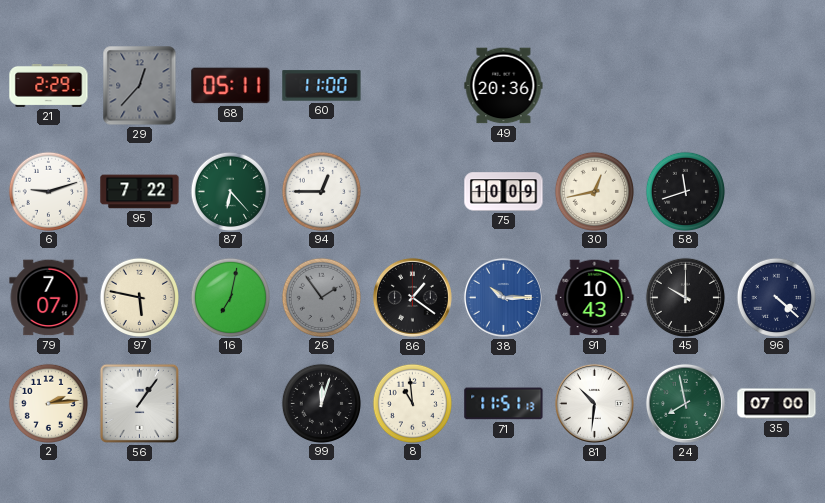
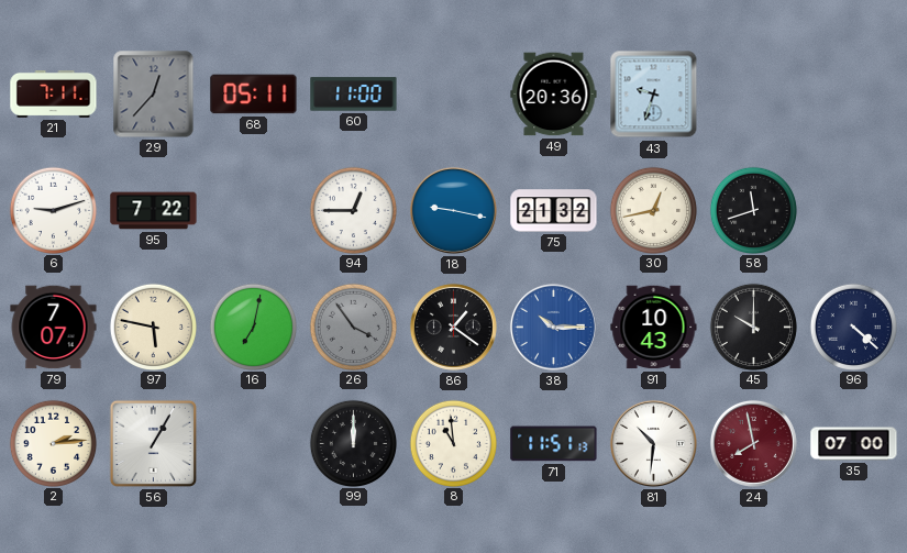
21: 2:29 -> 7:11
43: none -> 9:33
87: 6:23 -> none
18: none -> 9:17
75: 10:09 -> 21:32
26: 1:54 -> 3:54
56: 1:06 -> 1:05
99: 12:03 -> 12:00
24 dial: green -> burgundy
